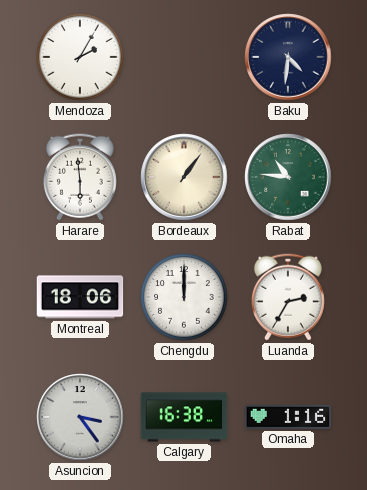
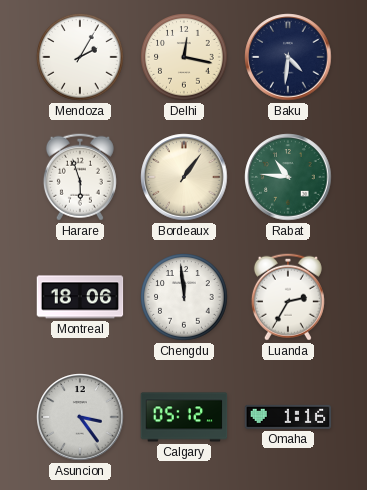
Delhi: none -> 12:17
Harare: 5:59 -> 5:57
Chengdu: 12:00 -> 11:59
Calgary: 16:38 -> 05:12
